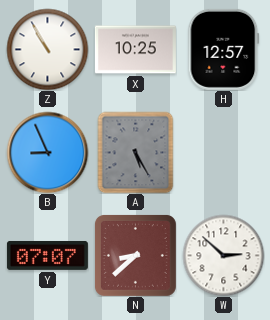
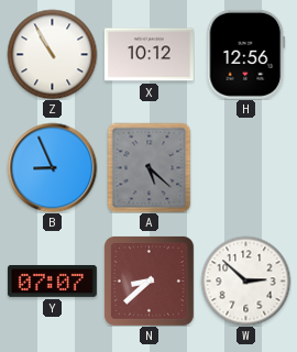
X: 10:25 -> 10:12
H: 12:57 -> 12:56
A: 5:25 -> 5:22
